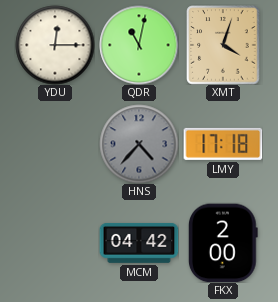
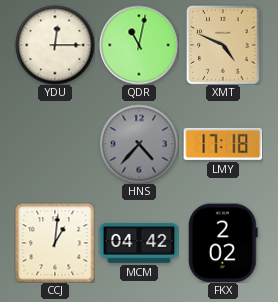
XMT: 4:03 -> 4:49
CCJ: none -> 1:01
FKX: 2:00 -> 2:02
